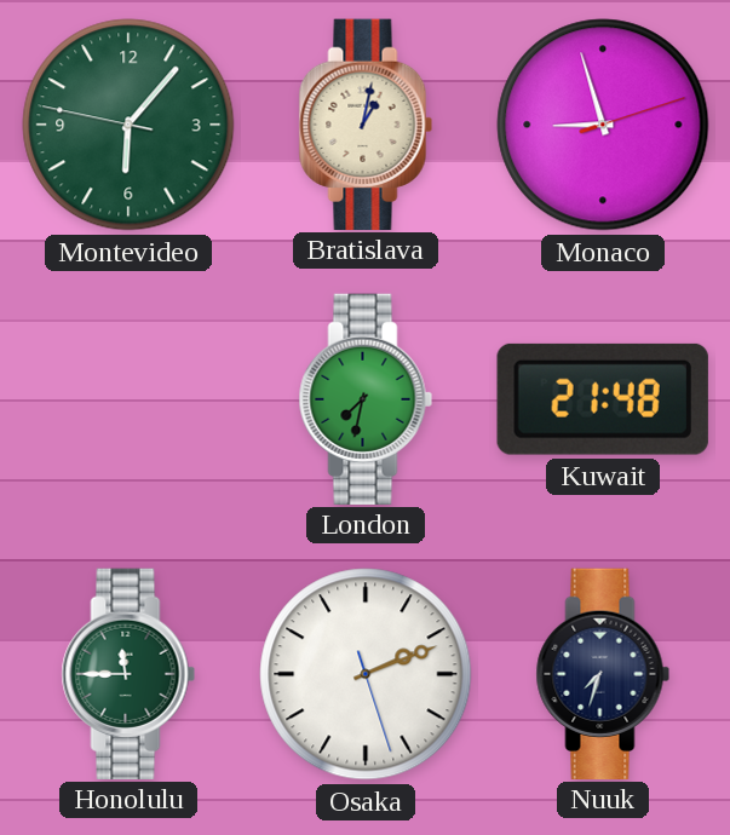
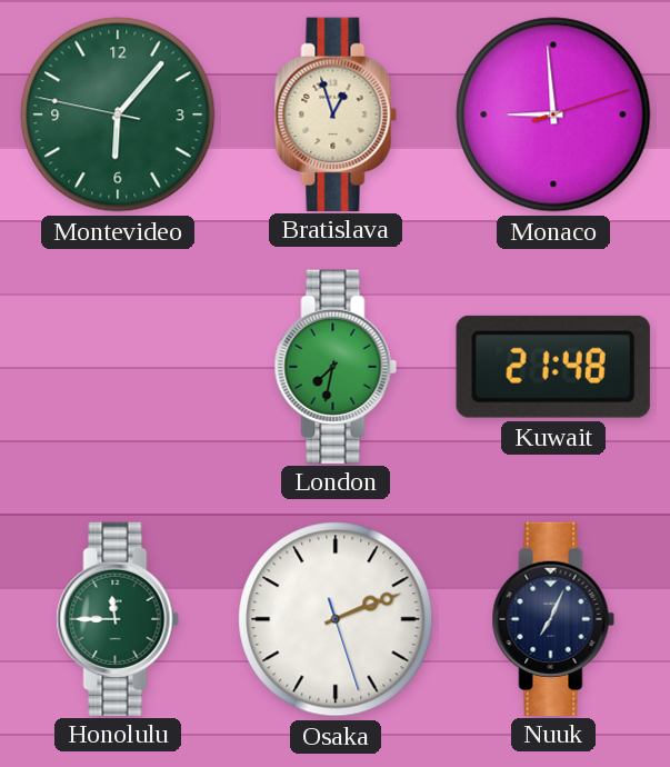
Bratislava: 1:02 -> 12:57
Monaco: 8:57 -> 8:59
Nuuk: 7:33 -> 7:04
